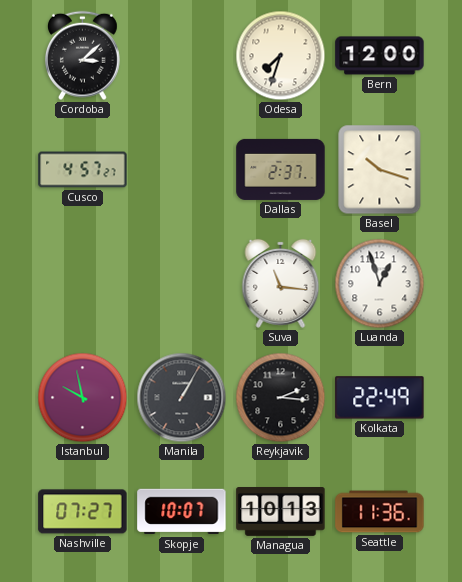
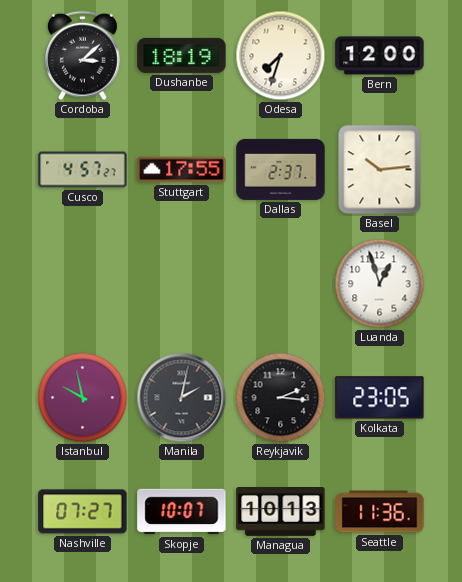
Dushanbe: none -> 18:19
Stuttgart: none -> 17:55
Basel: 10:18 -> 10:14
Suva: 11:16 -> none
Manila: 1:05 -> 2:02
Kolkata: 22:49 -> 23:05
